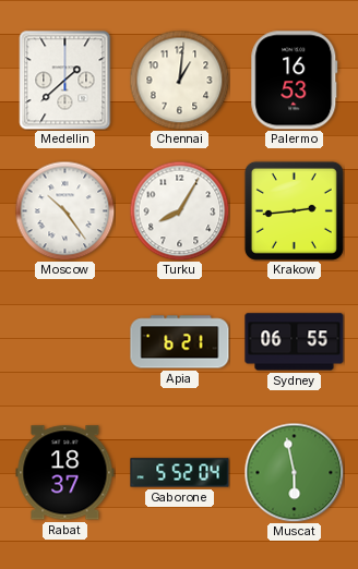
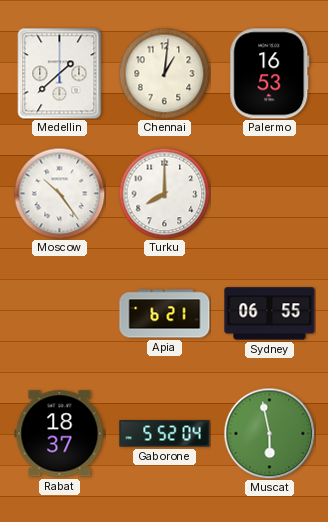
Turku: 8:05 -> 8:00
Krakow: 2:44 -> none
